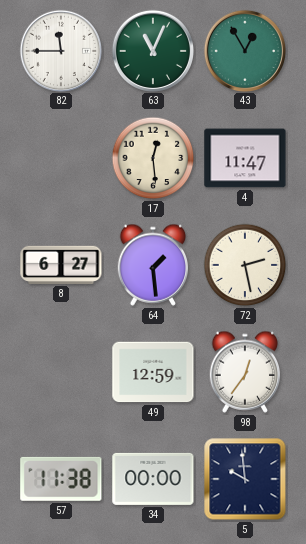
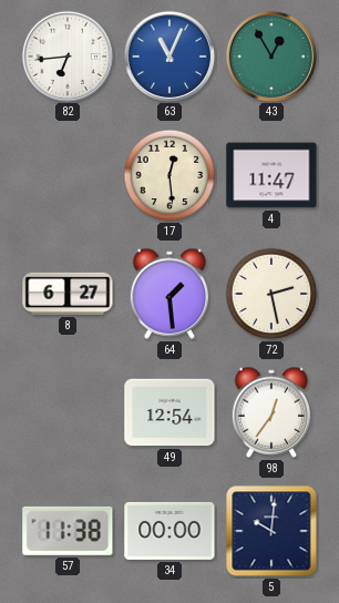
82: 11:45 -> 6:44
63 dial: green -> blue
49: 12:59 -> 12:54
5: 9:59 -> 10:01
